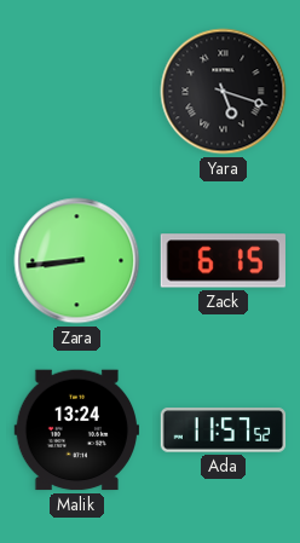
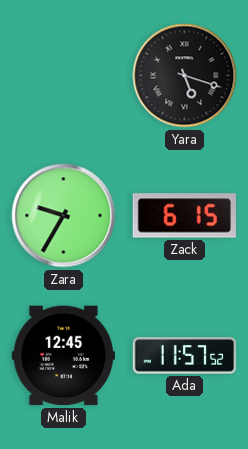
Zara: 8:44 -> 9:35
Malik: 13:24 -> 12:45
